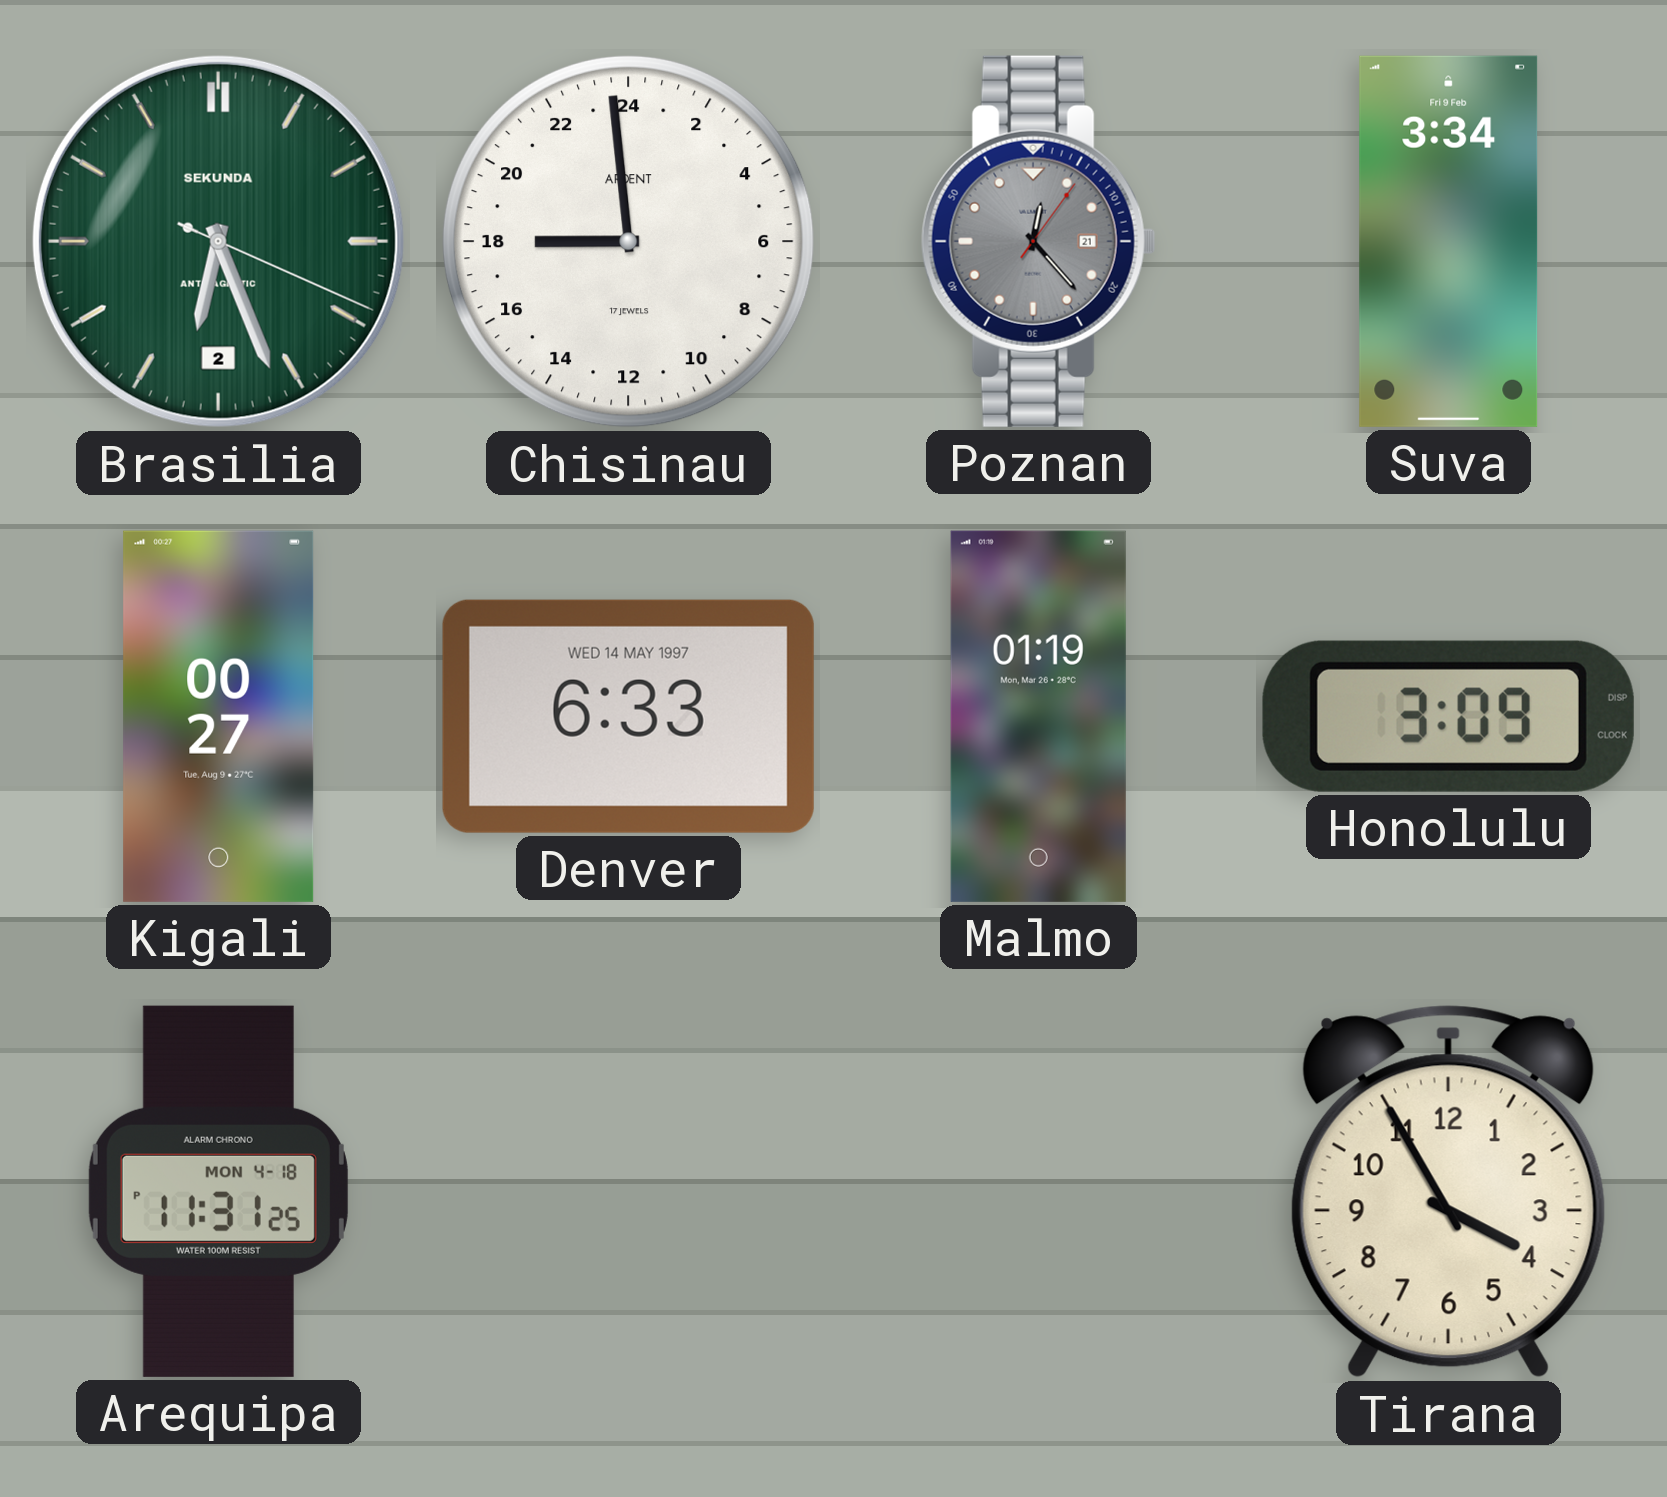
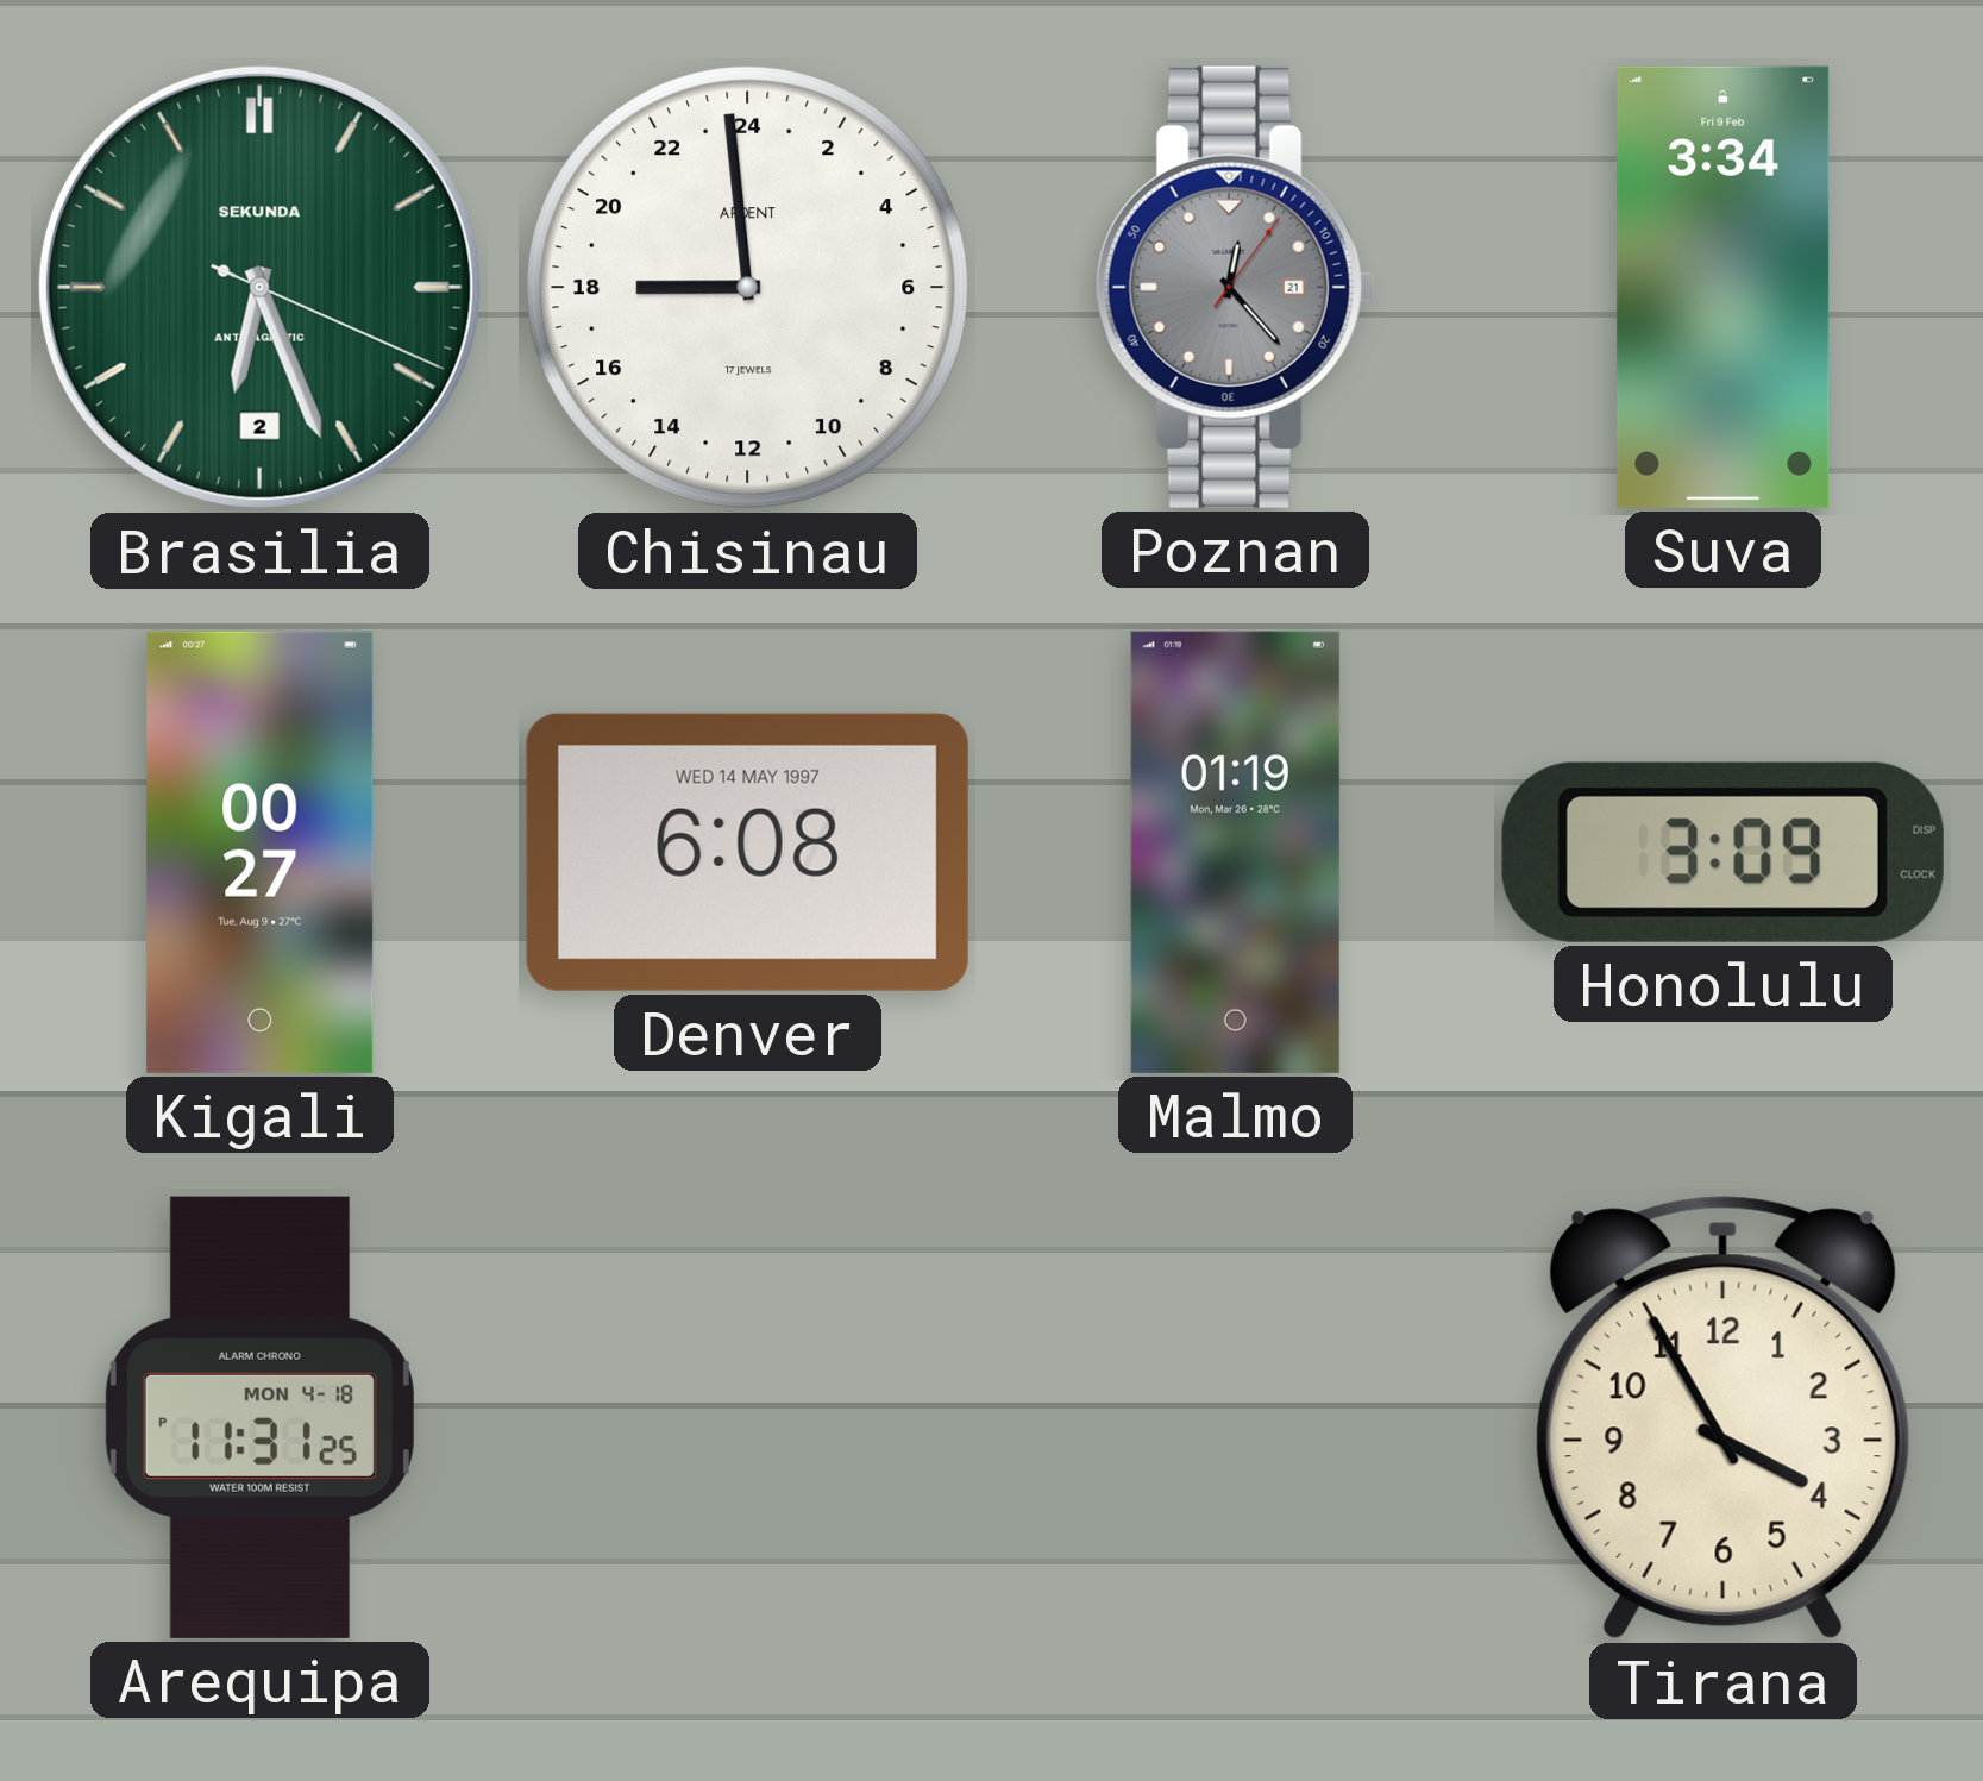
Denver: 6:33 -> 6:08
